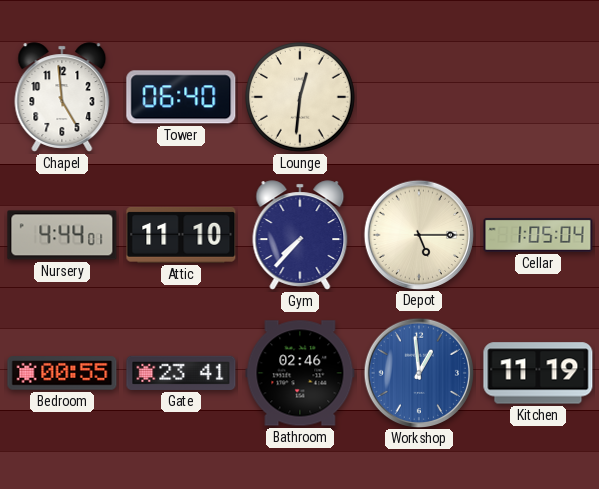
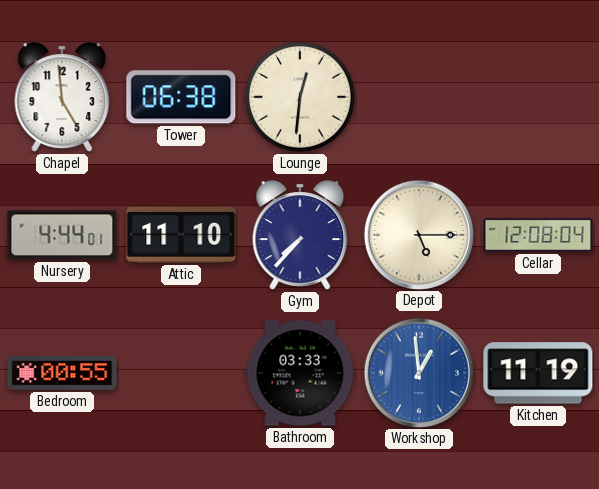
Tower: 06:40 -> 06:38
Cellar: 1:05 -> 12:08
Gate: 23:41 -> none
Bathroom: 02:46 -> 03:33
